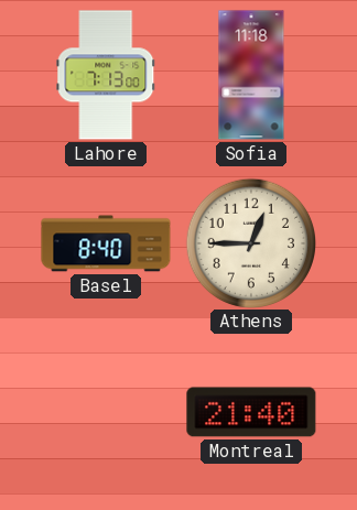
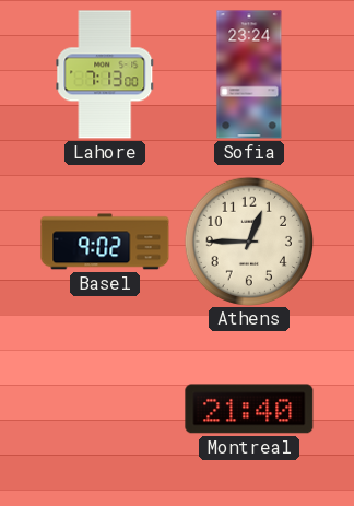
Sofia: 11:18 -> 23:24
Basel: 8:40 -> 9:02
